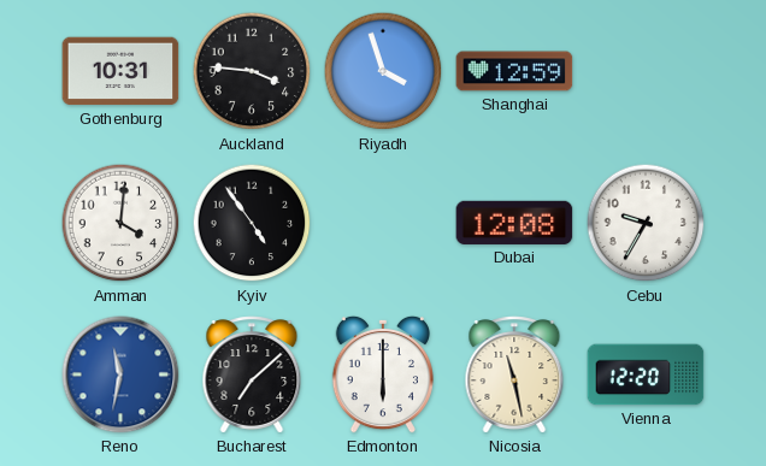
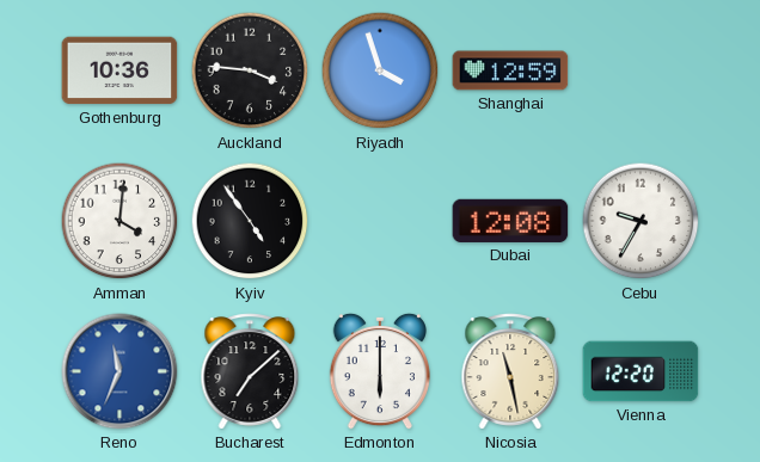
Gothenburg: 10:31 -> 10:36
Reno: 11:32 -> 11:34
